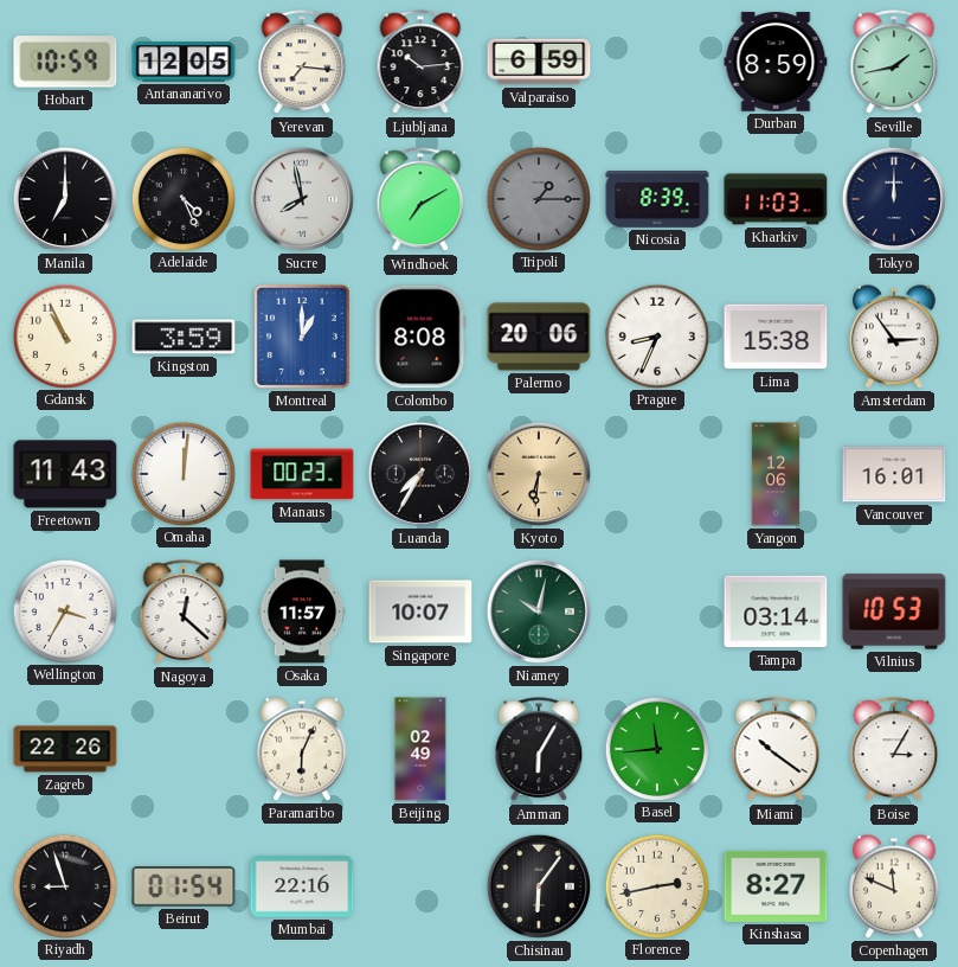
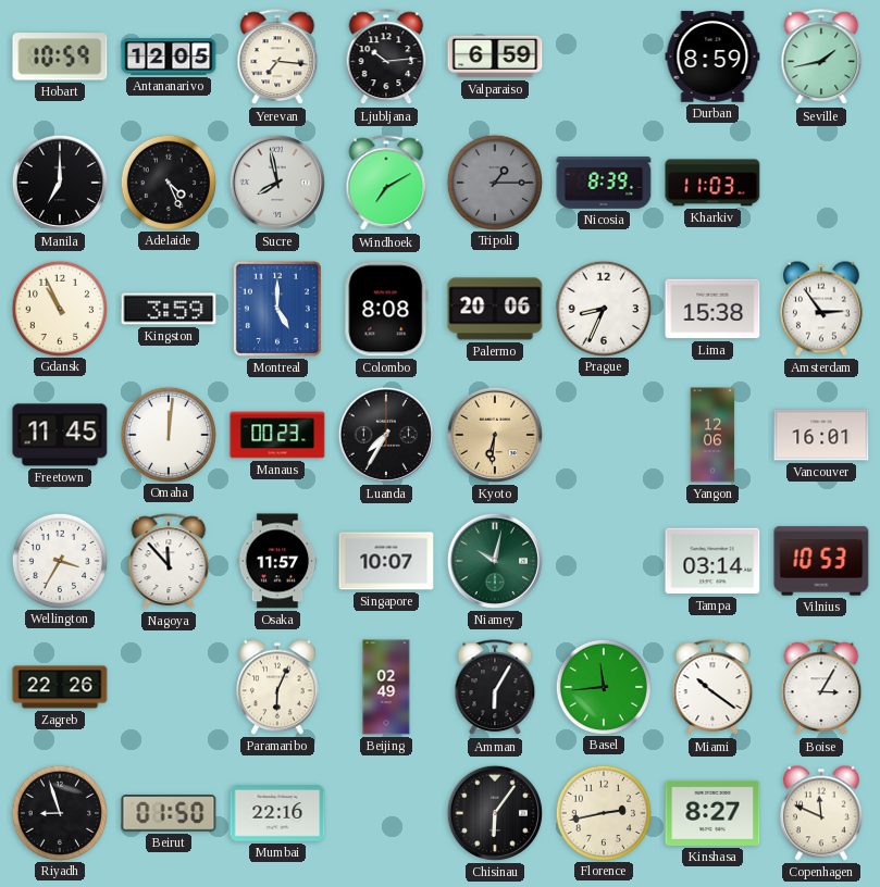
Tokyo: 12:00 -> none
Montreal: 1:00 -> 5:00
Freetown: 11:43 -> 11:45
Nagoya: 12:22 -> 11:53
Beirut: 01:54 -> 01:50
